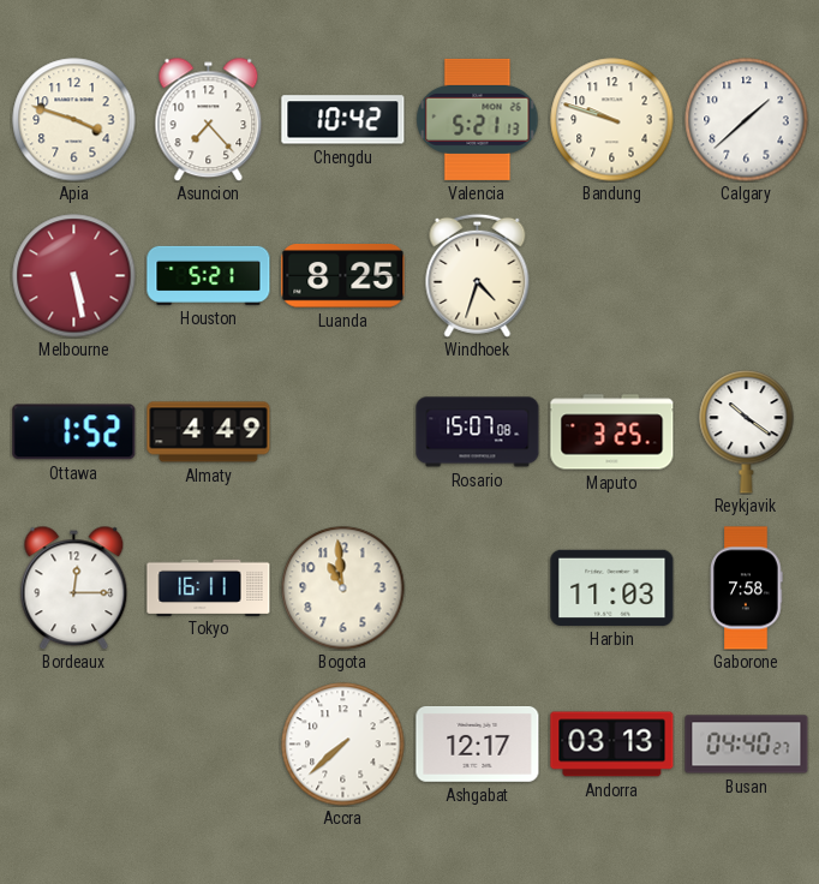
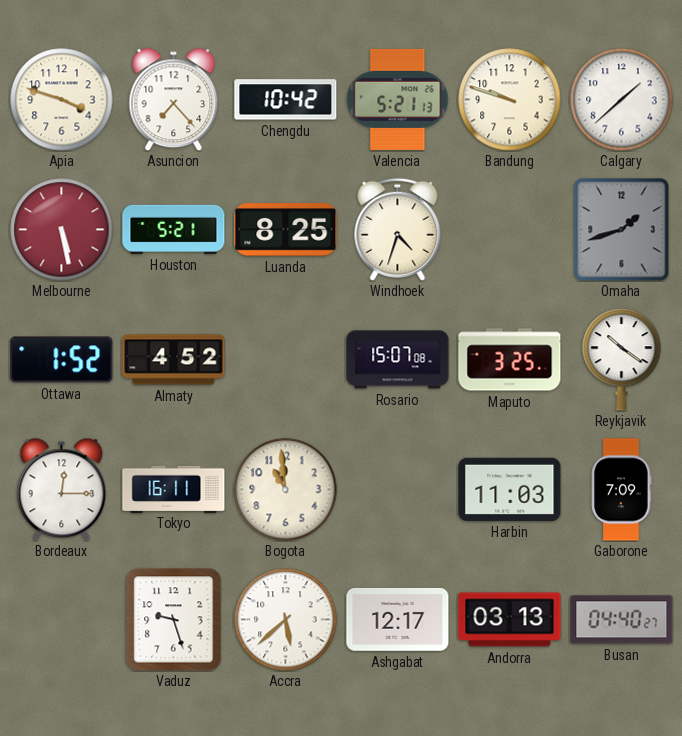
Omaha: none -> 1:42
Almaty: 4:49 -> 4:52
Gaborone: 7:58 -> 7:09
Vaduz: none -> 9:27
Accra: 7:38 -> 5:38
